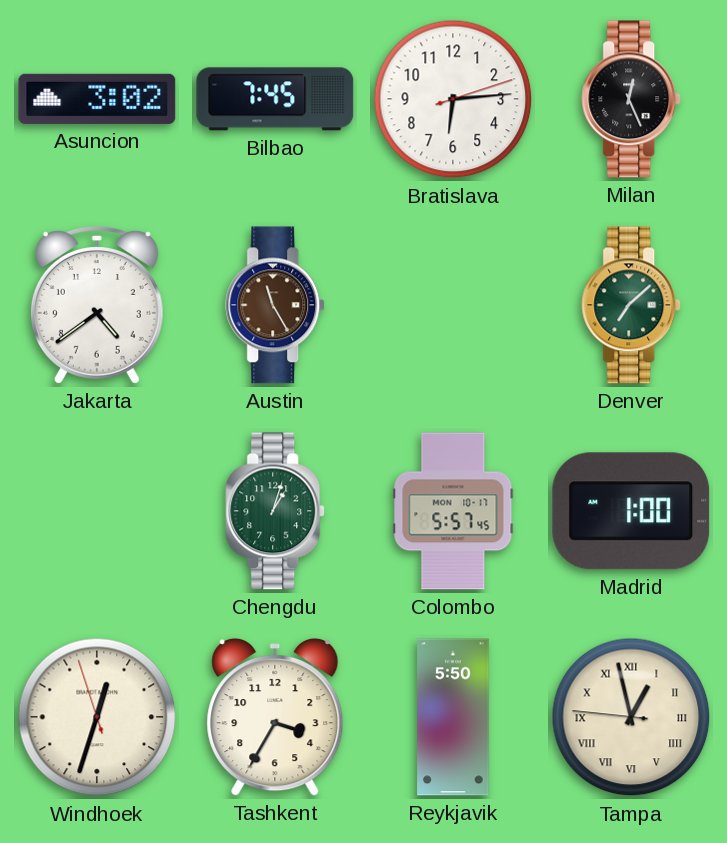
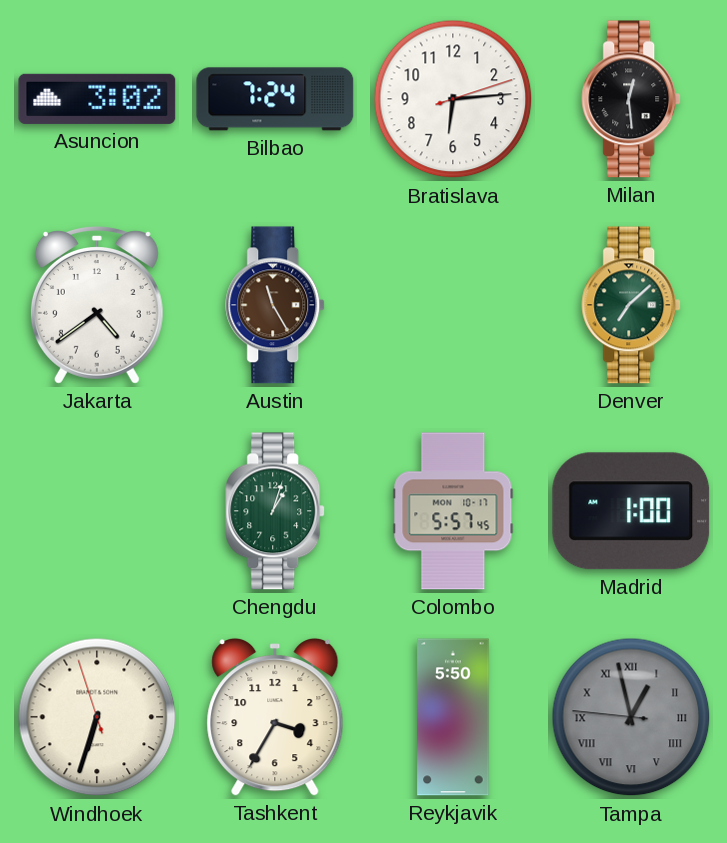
Bilbao: 7:45 -> 7:24
Milan: 12:26 -> 12:29
Windhoek: 12:32 -> 6:32
Tampa dial: cream -> grey
